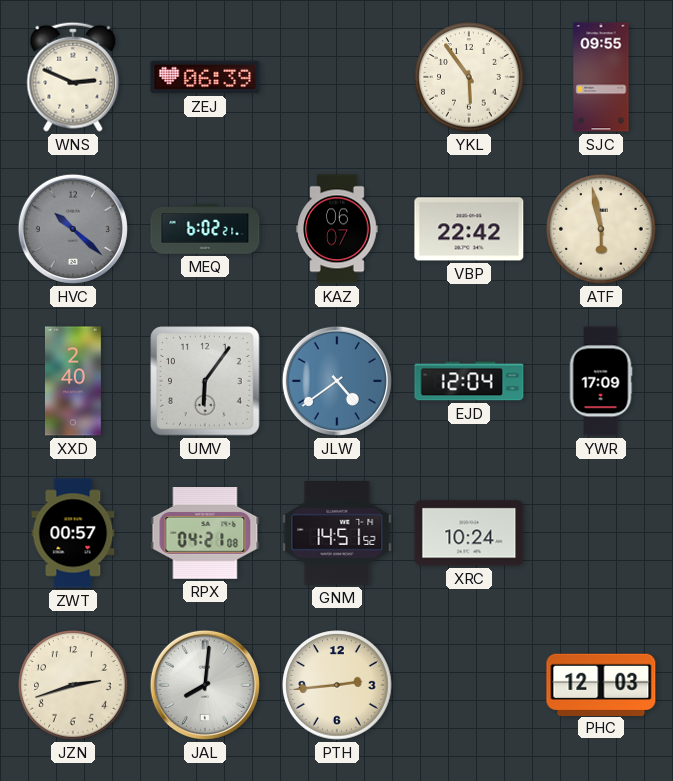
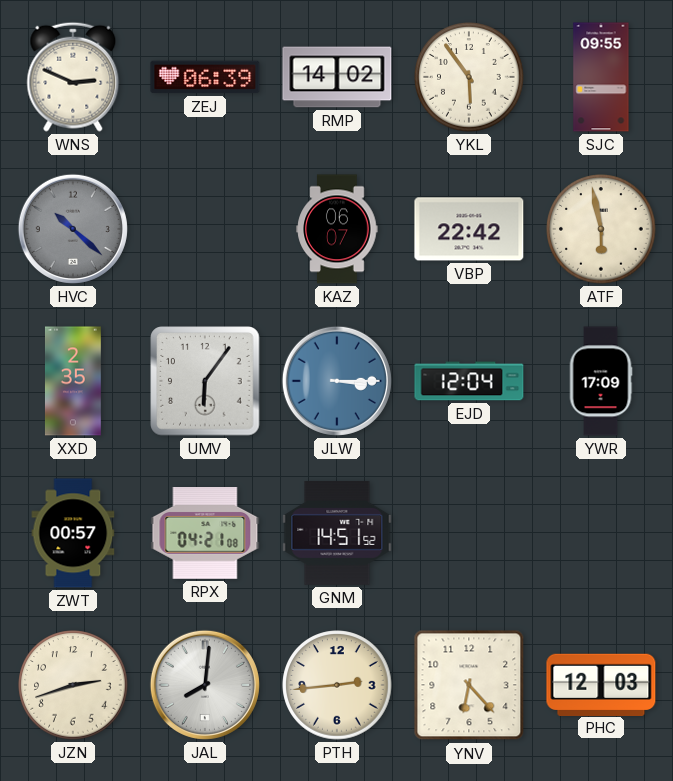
RMP: none -> 14:02
MEQ: 6:02 -> none
XXD: 2:40 -> 2:35
JLW: 4:39 -> 3:15
XRC: 10:24 -> none
YNV: none -> 6:23
